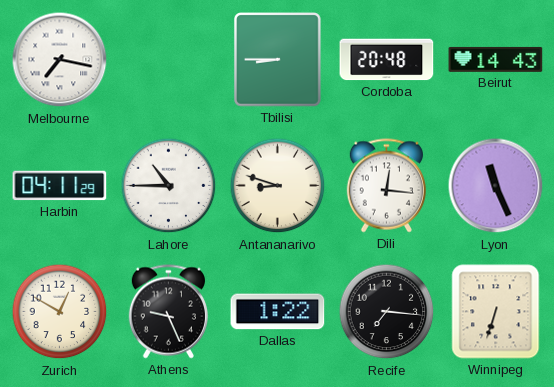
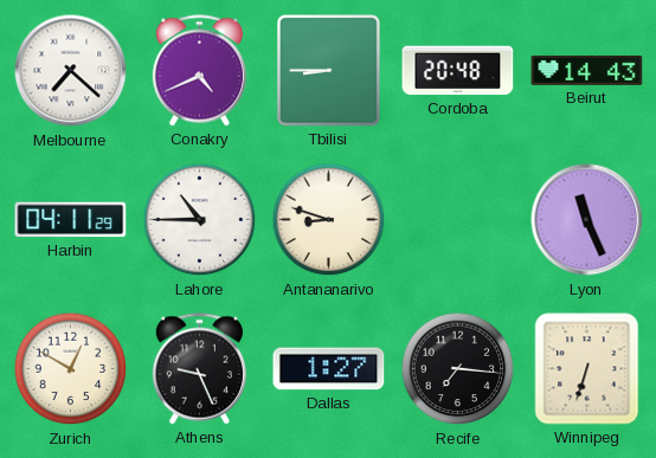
Melbourne: 7:17 -> 7:22
Conakry: none -> 4:41
Dili: 12:16 -> none
Dallas: 1:22 -> 1:27
